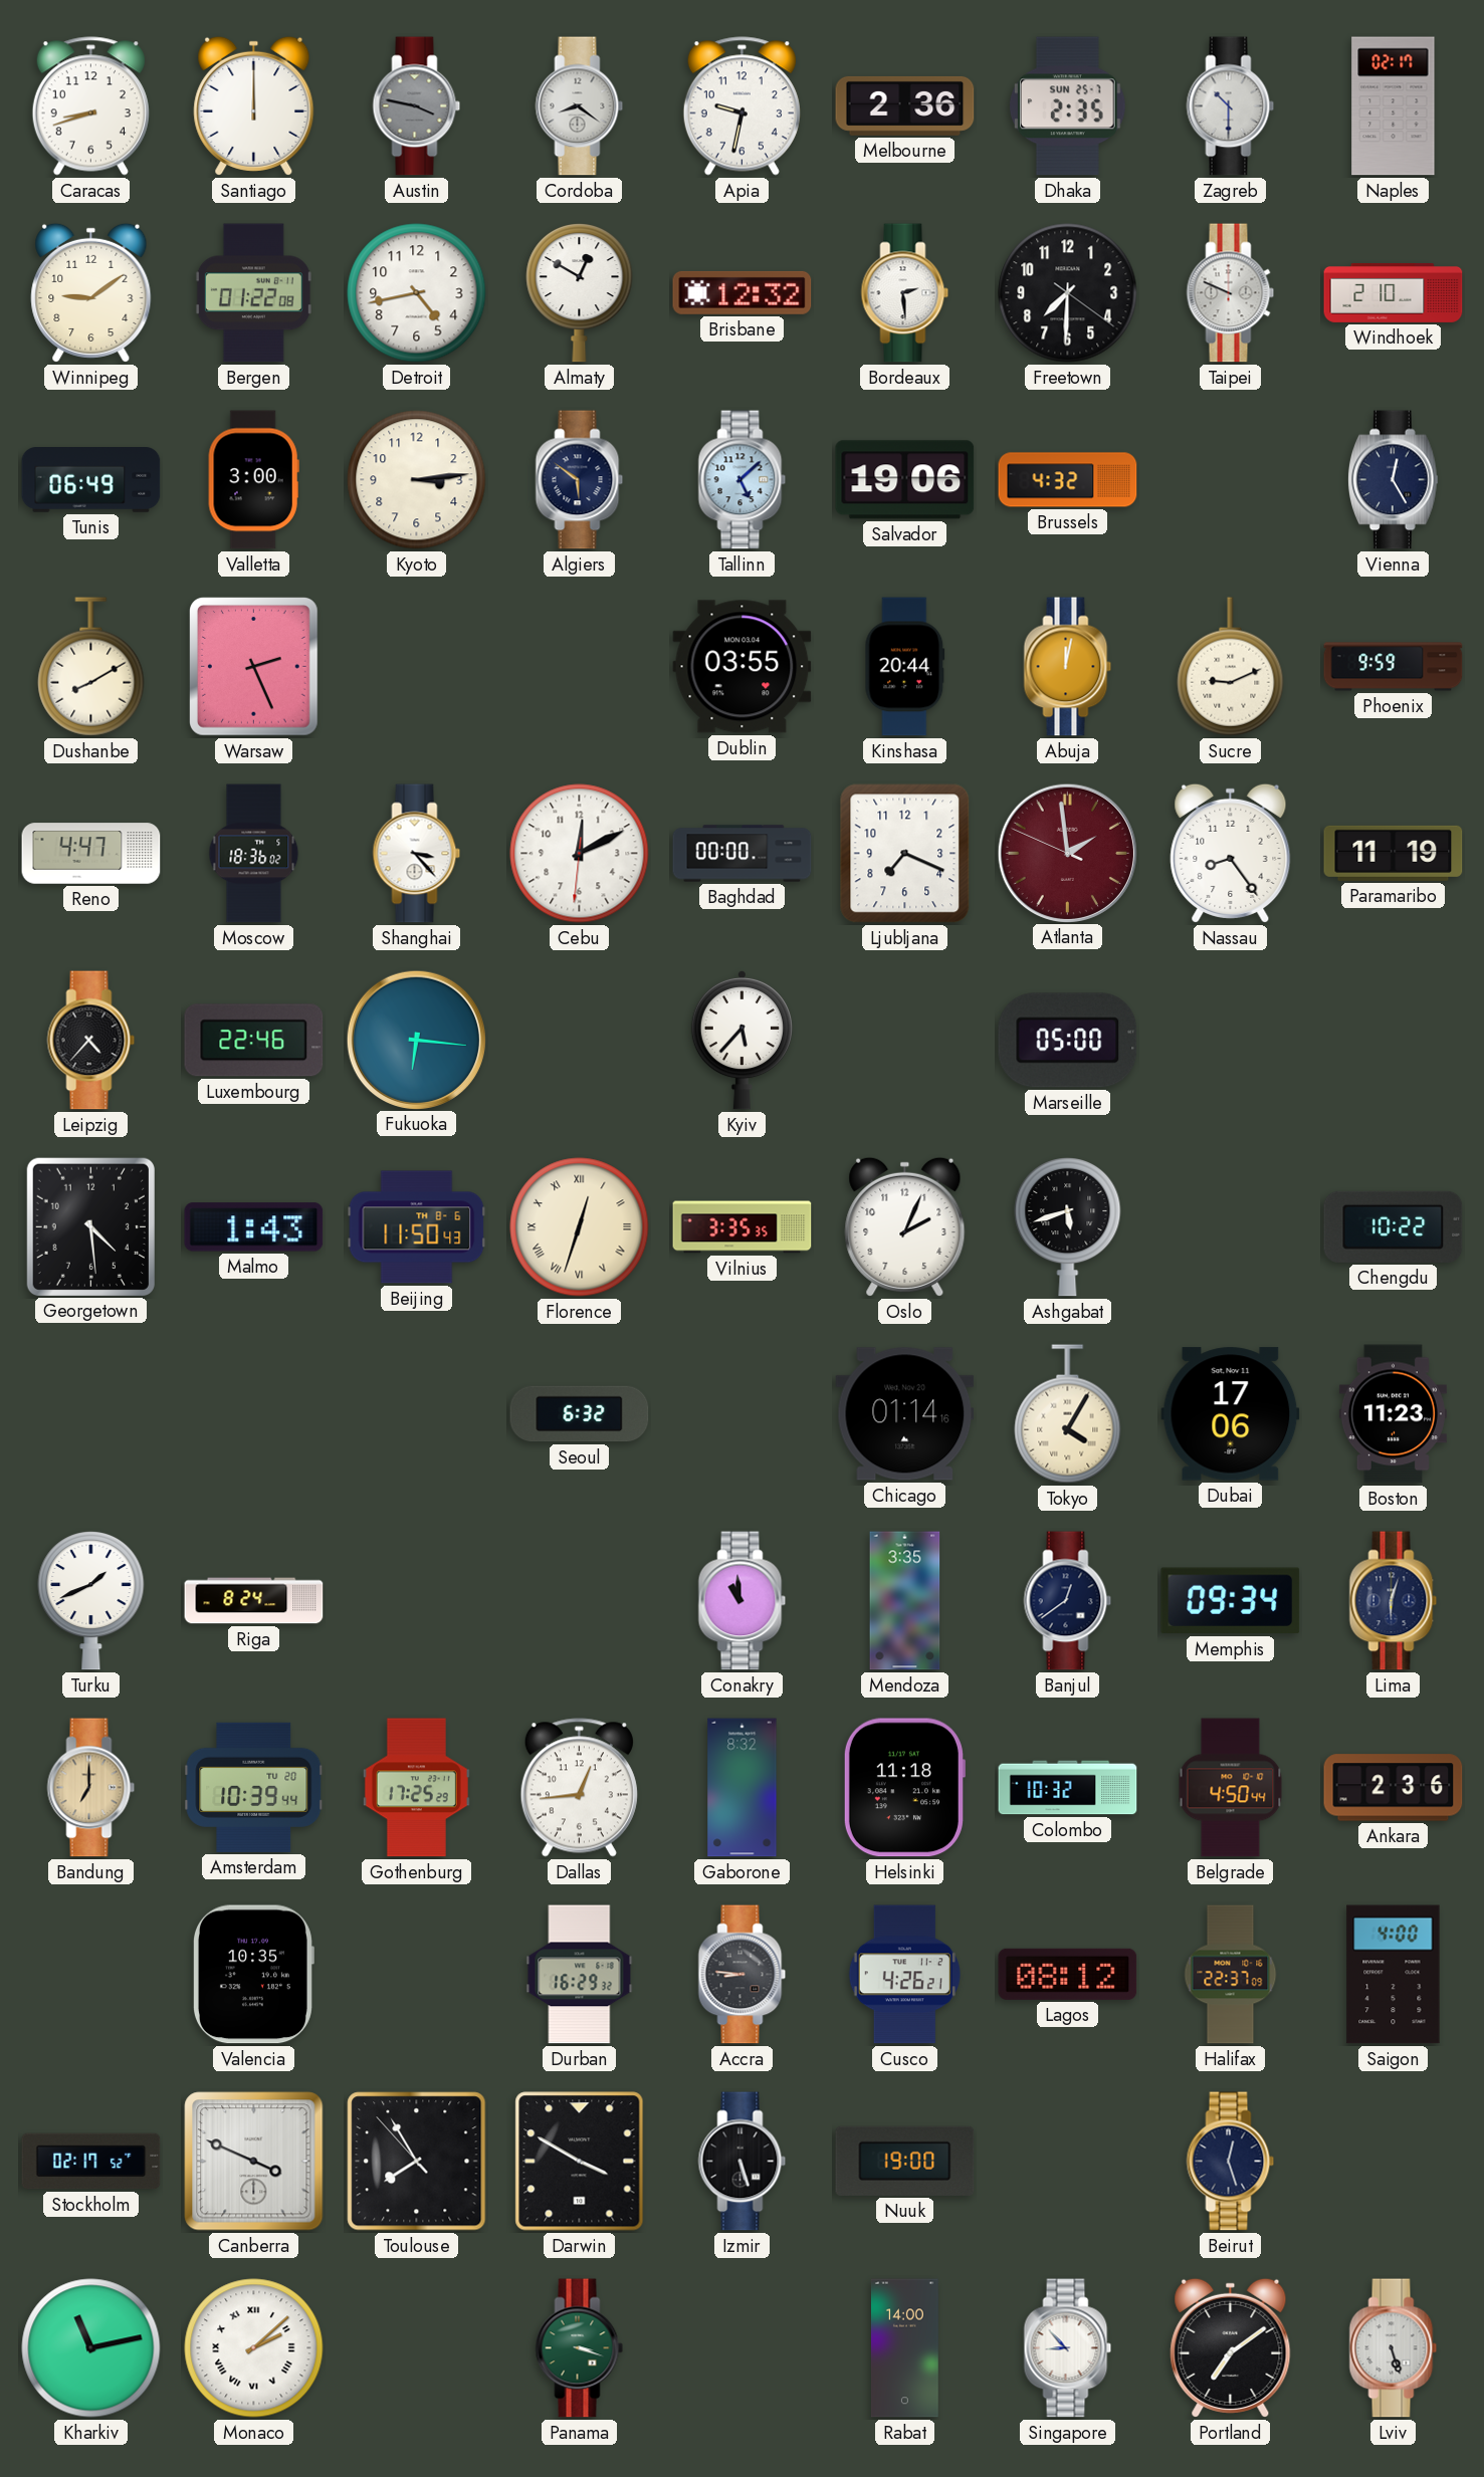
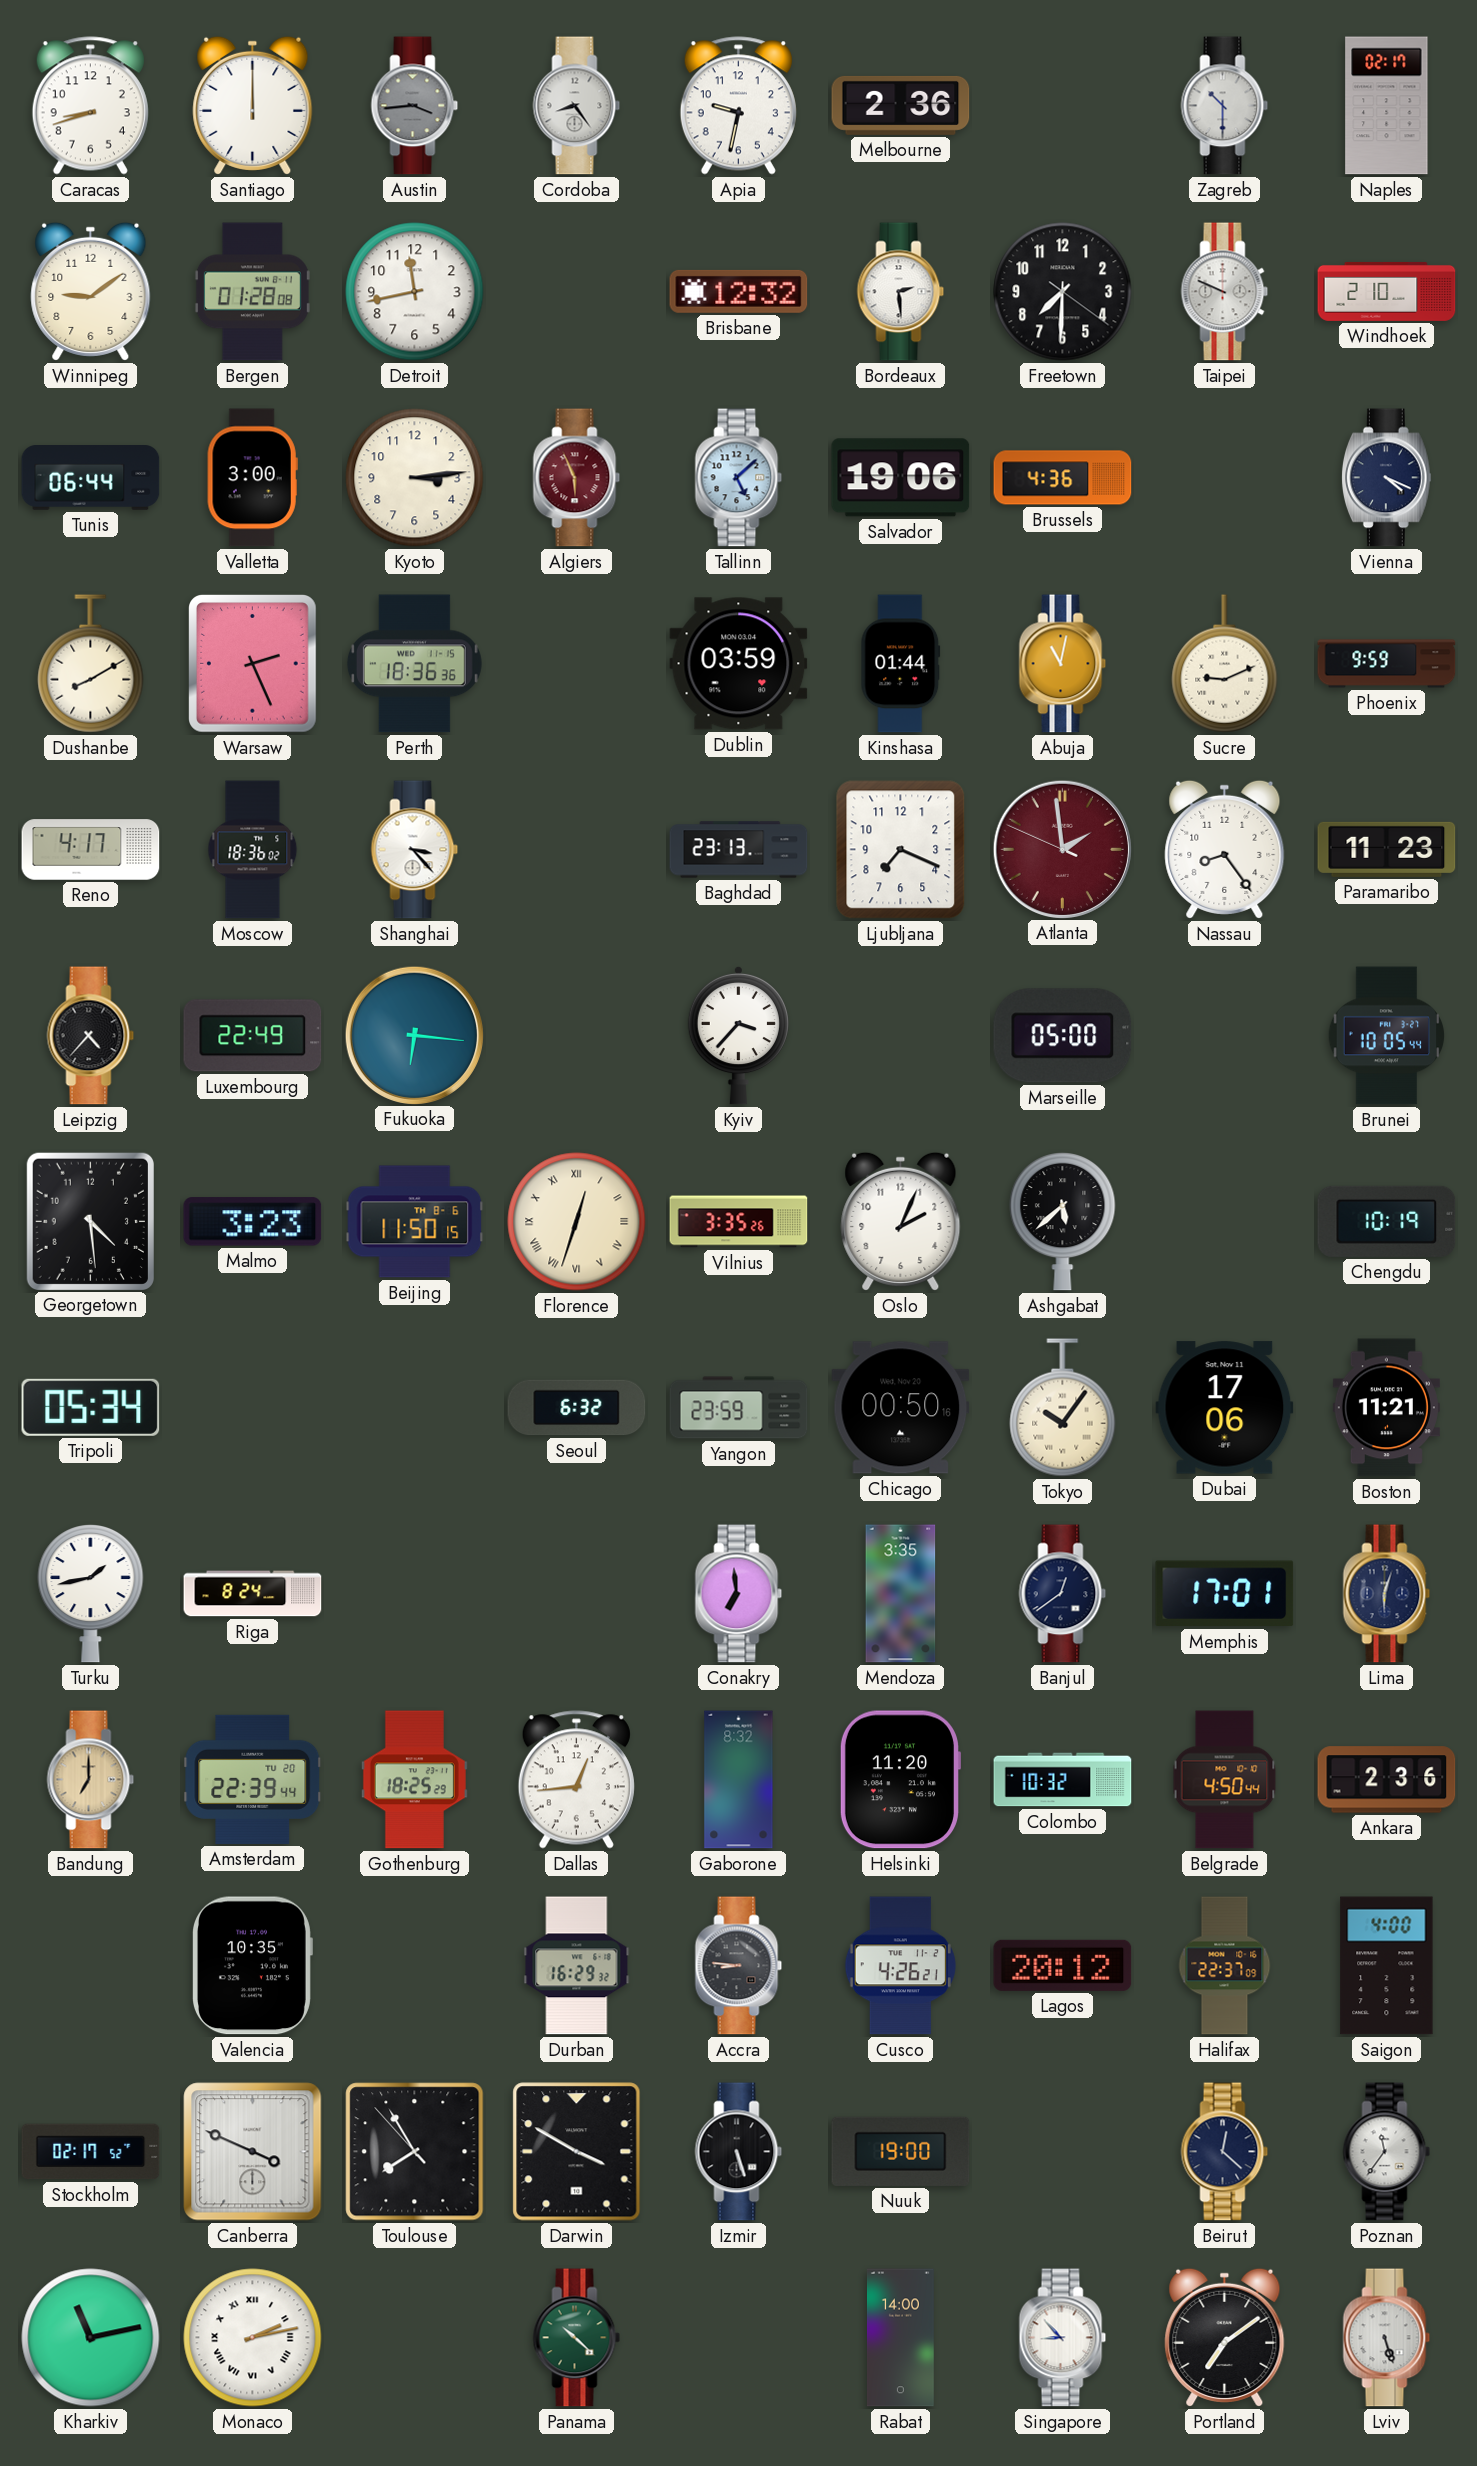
Austin: 3:47 -> 3:44
Cordoba: 8:21 -> 8:24
Dhaka: 2:35 -> none
Bergen: 01:22 -> 01:28
Detroit: 4:43 -> 11:43
Almaty: 12:50 -> none
Tunis: 06:49 -> 06:44
Algiers: 5:51 -> 5:56
Algiers dial: navy -> burgundy
Brussels: 4:32 -> 4:36
Vienna: 12:25 -> 4:19
Perth: none -> 18:36
Dublin: 03:55 -> 03:59
Kinshasa: 20:44 -> 01:44
Abuja: 12:02 -> 11:02
Reno: 4:47 -> 4:17
Cebu: 12:10 -> none
Baghdad: 00:00 -> 23:13
Paramaribo: 11:19 -> 11:23
Luxembourg: 22:46 -> 22:49
Kyiv: 5:37 -> 3:37
Brunei: none -> 10:05
Malmo: 1:43 -> 3:23
Beijing: 11:50:43 -> 11:50:15
Vilnius: 3:35:35 -> 3:35:26
Ashgabat: 5:42 -> 5:38
Chengdu: 10:22 -> 10:19
Tripoli: none -> 05:34
Yangon: none -> 23:59
Chicago: 01:14 -> 00:50
Tokyo: 4:05 -> 10:06
Boston: 11:23 -> 11:21
Turku: 1:41 -> 1:43
Conakry: 10:59 -> 6:59
Memphis: 09:34 -> 17:01
Amsterdam: 10:39 -> 22:39
Gothenburg: 17:25 -> 18:25
Helsinki: 11:18 -> 11:20
Lagos: 08:12 -> 20:12
Beirut: 12:27 -> 12:22
Poznan: none -> 11:36
Monaco: 2:08 -> 2:13
Panama: 3:18 -> 10:22
